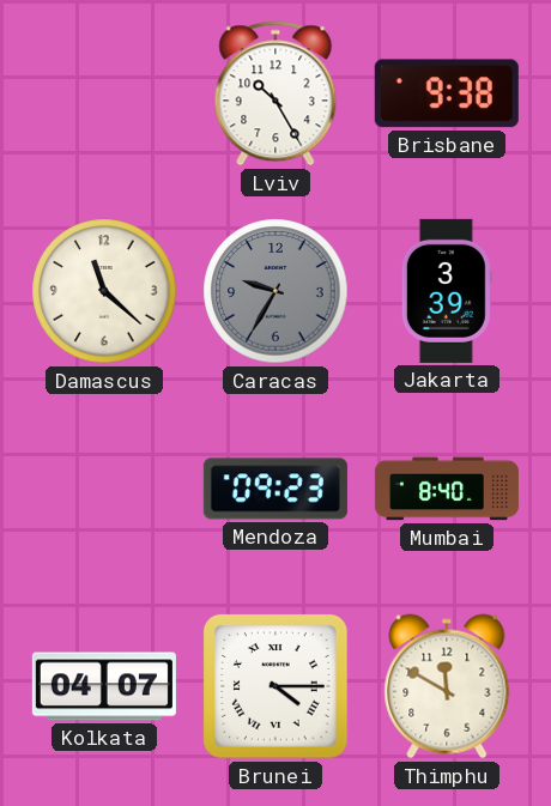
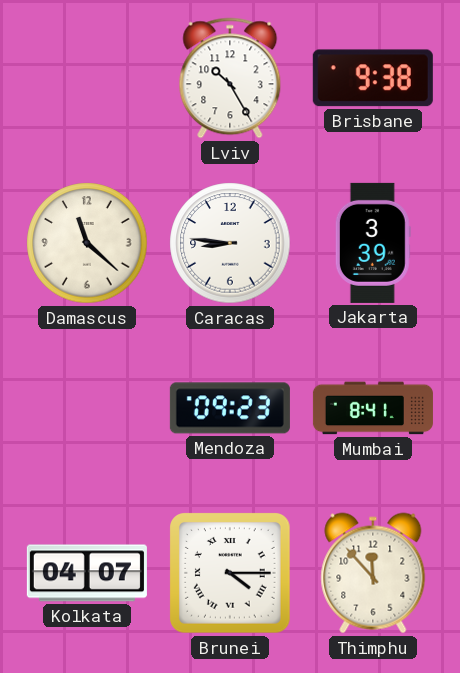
Caracas: 9:35 -> 8:46
Caracas dial: grey -> white
Mumbai: 8:40 -> 8:41
Thimphu: 11:50 -> 11:53
